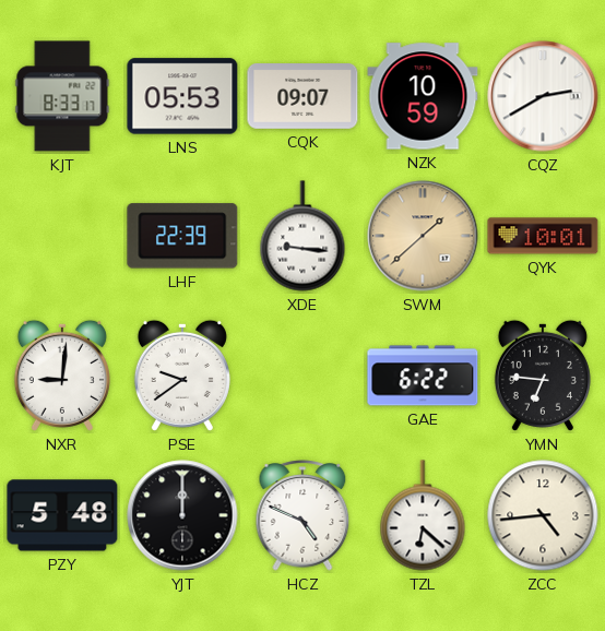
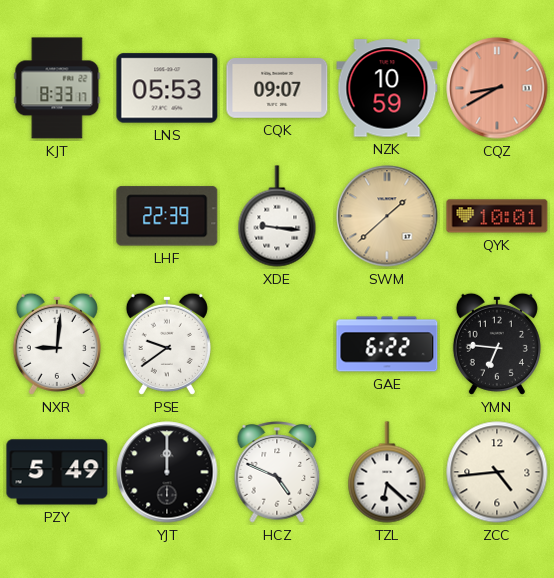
CQZ: 2:40 -> 8:40
CQZ dial: white -> salmon
PZY: 5:48 -> 5:49
